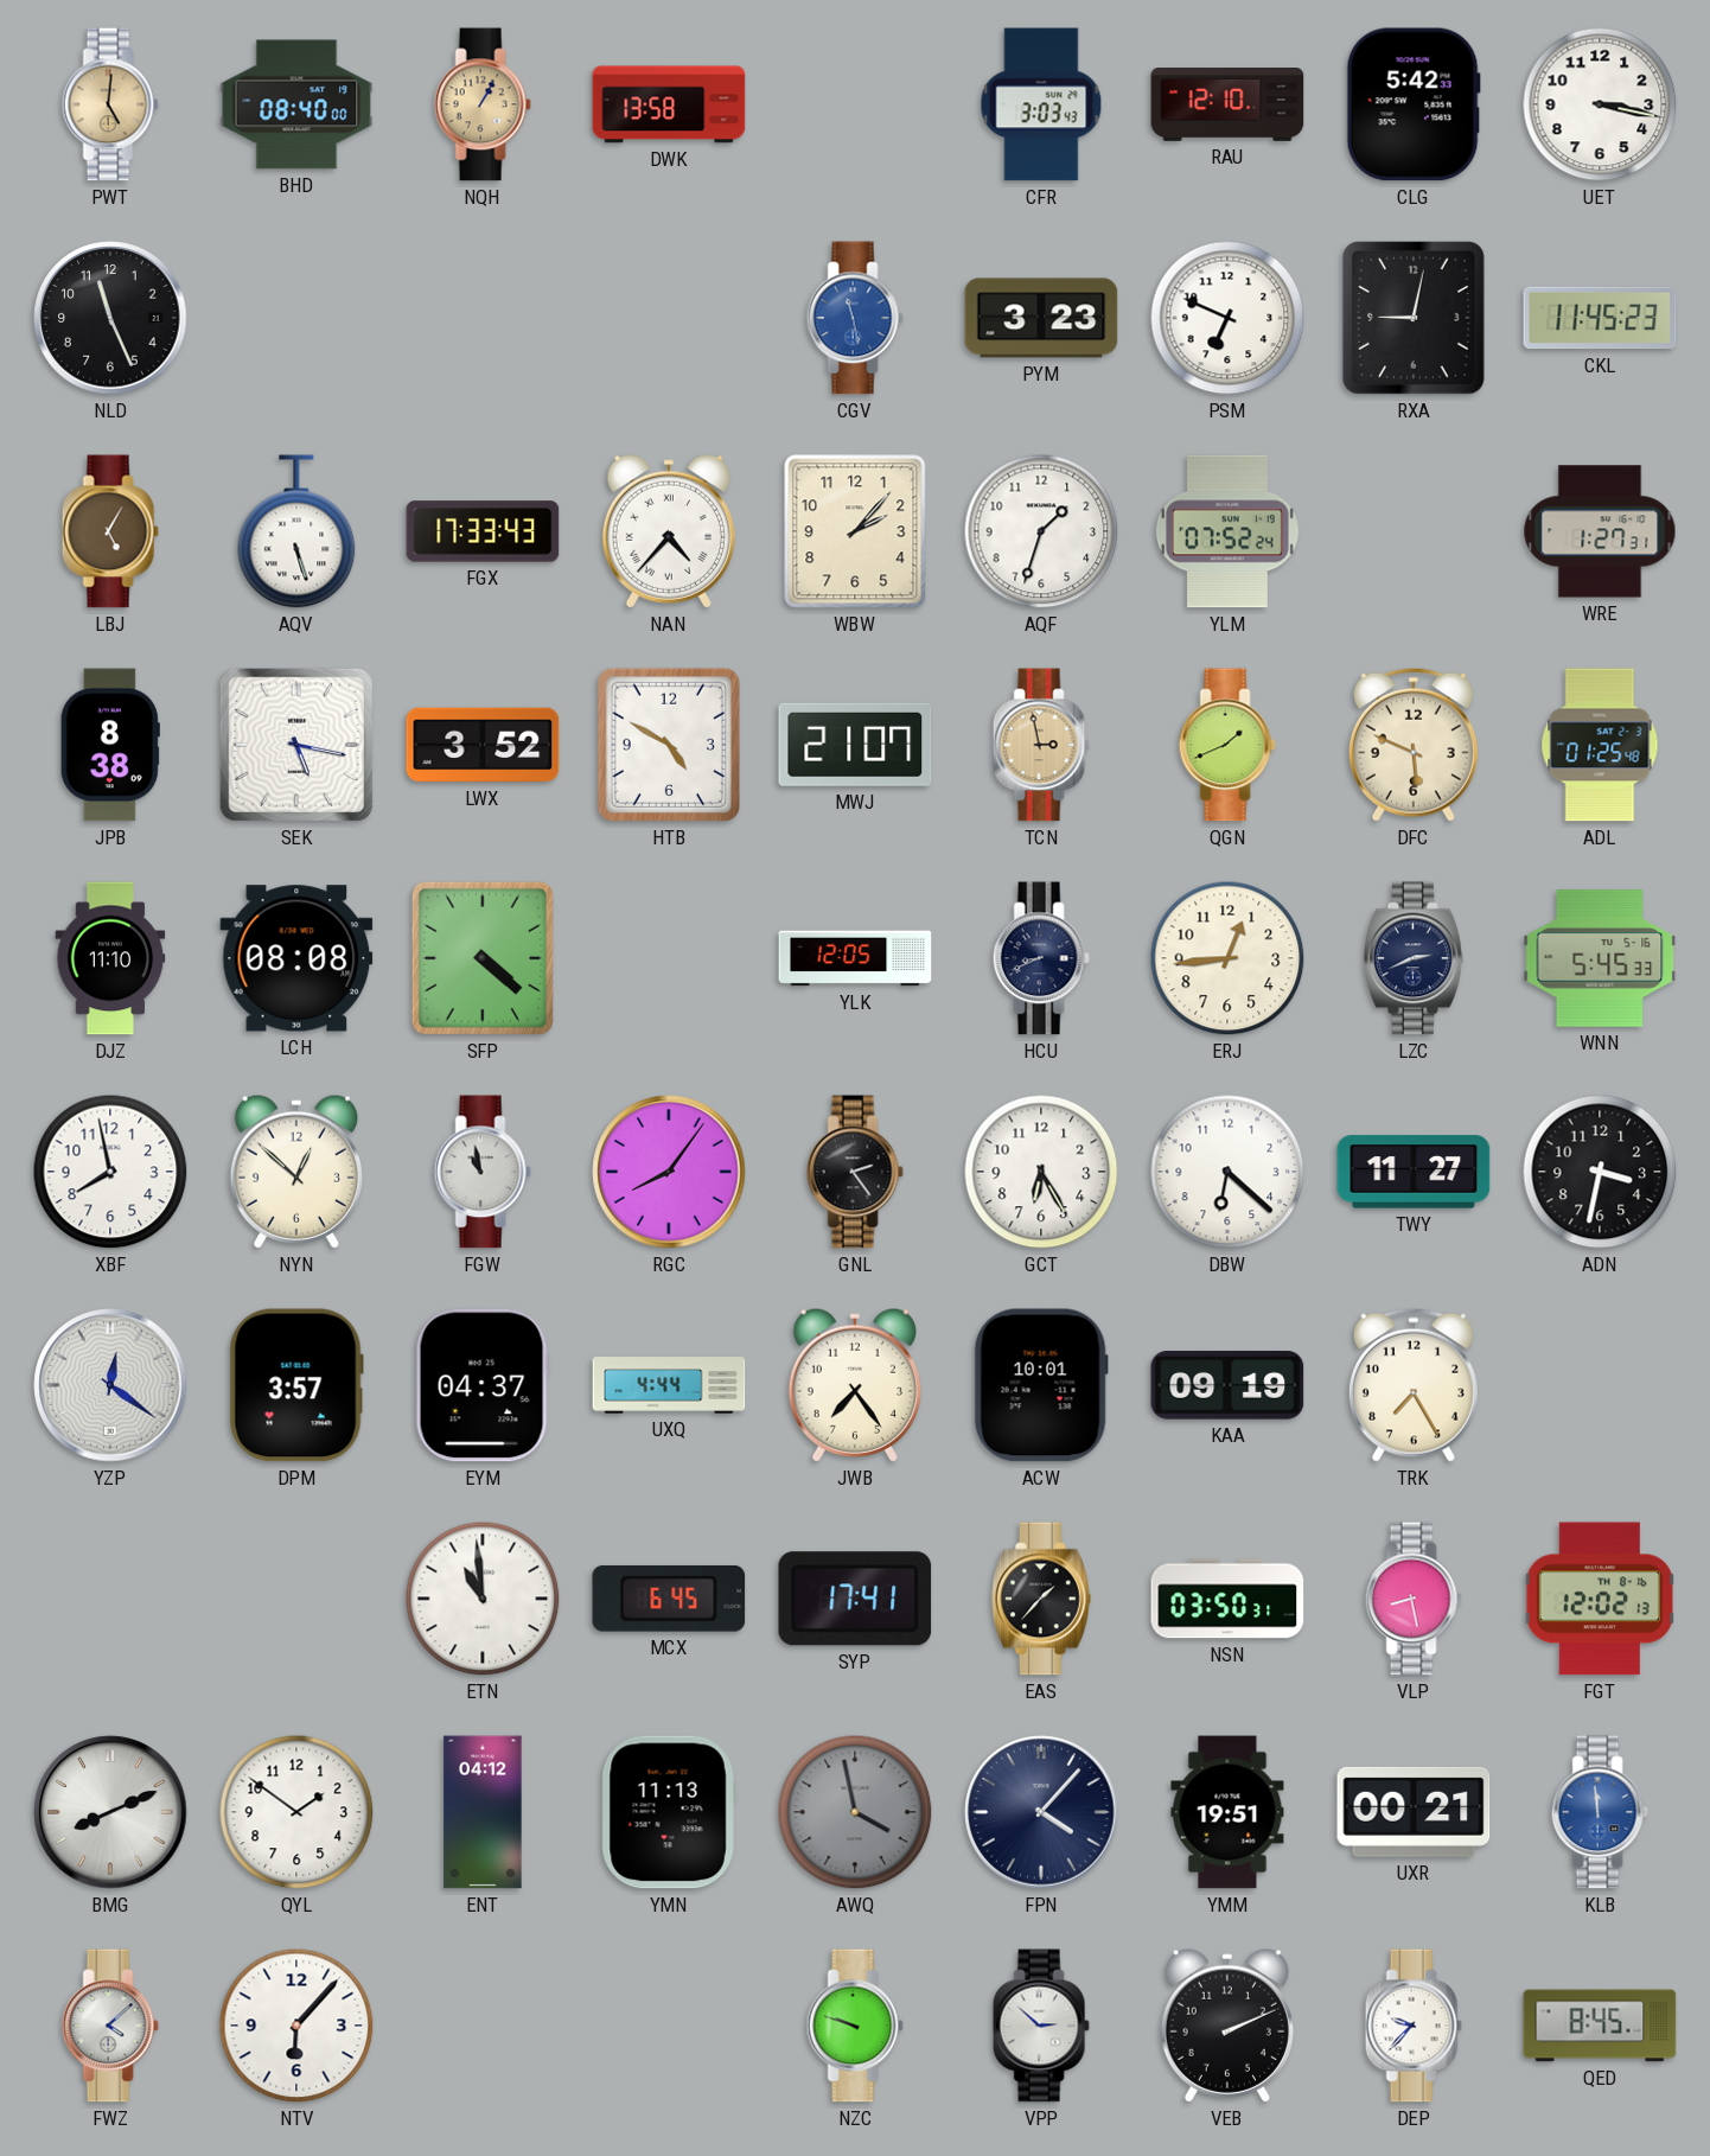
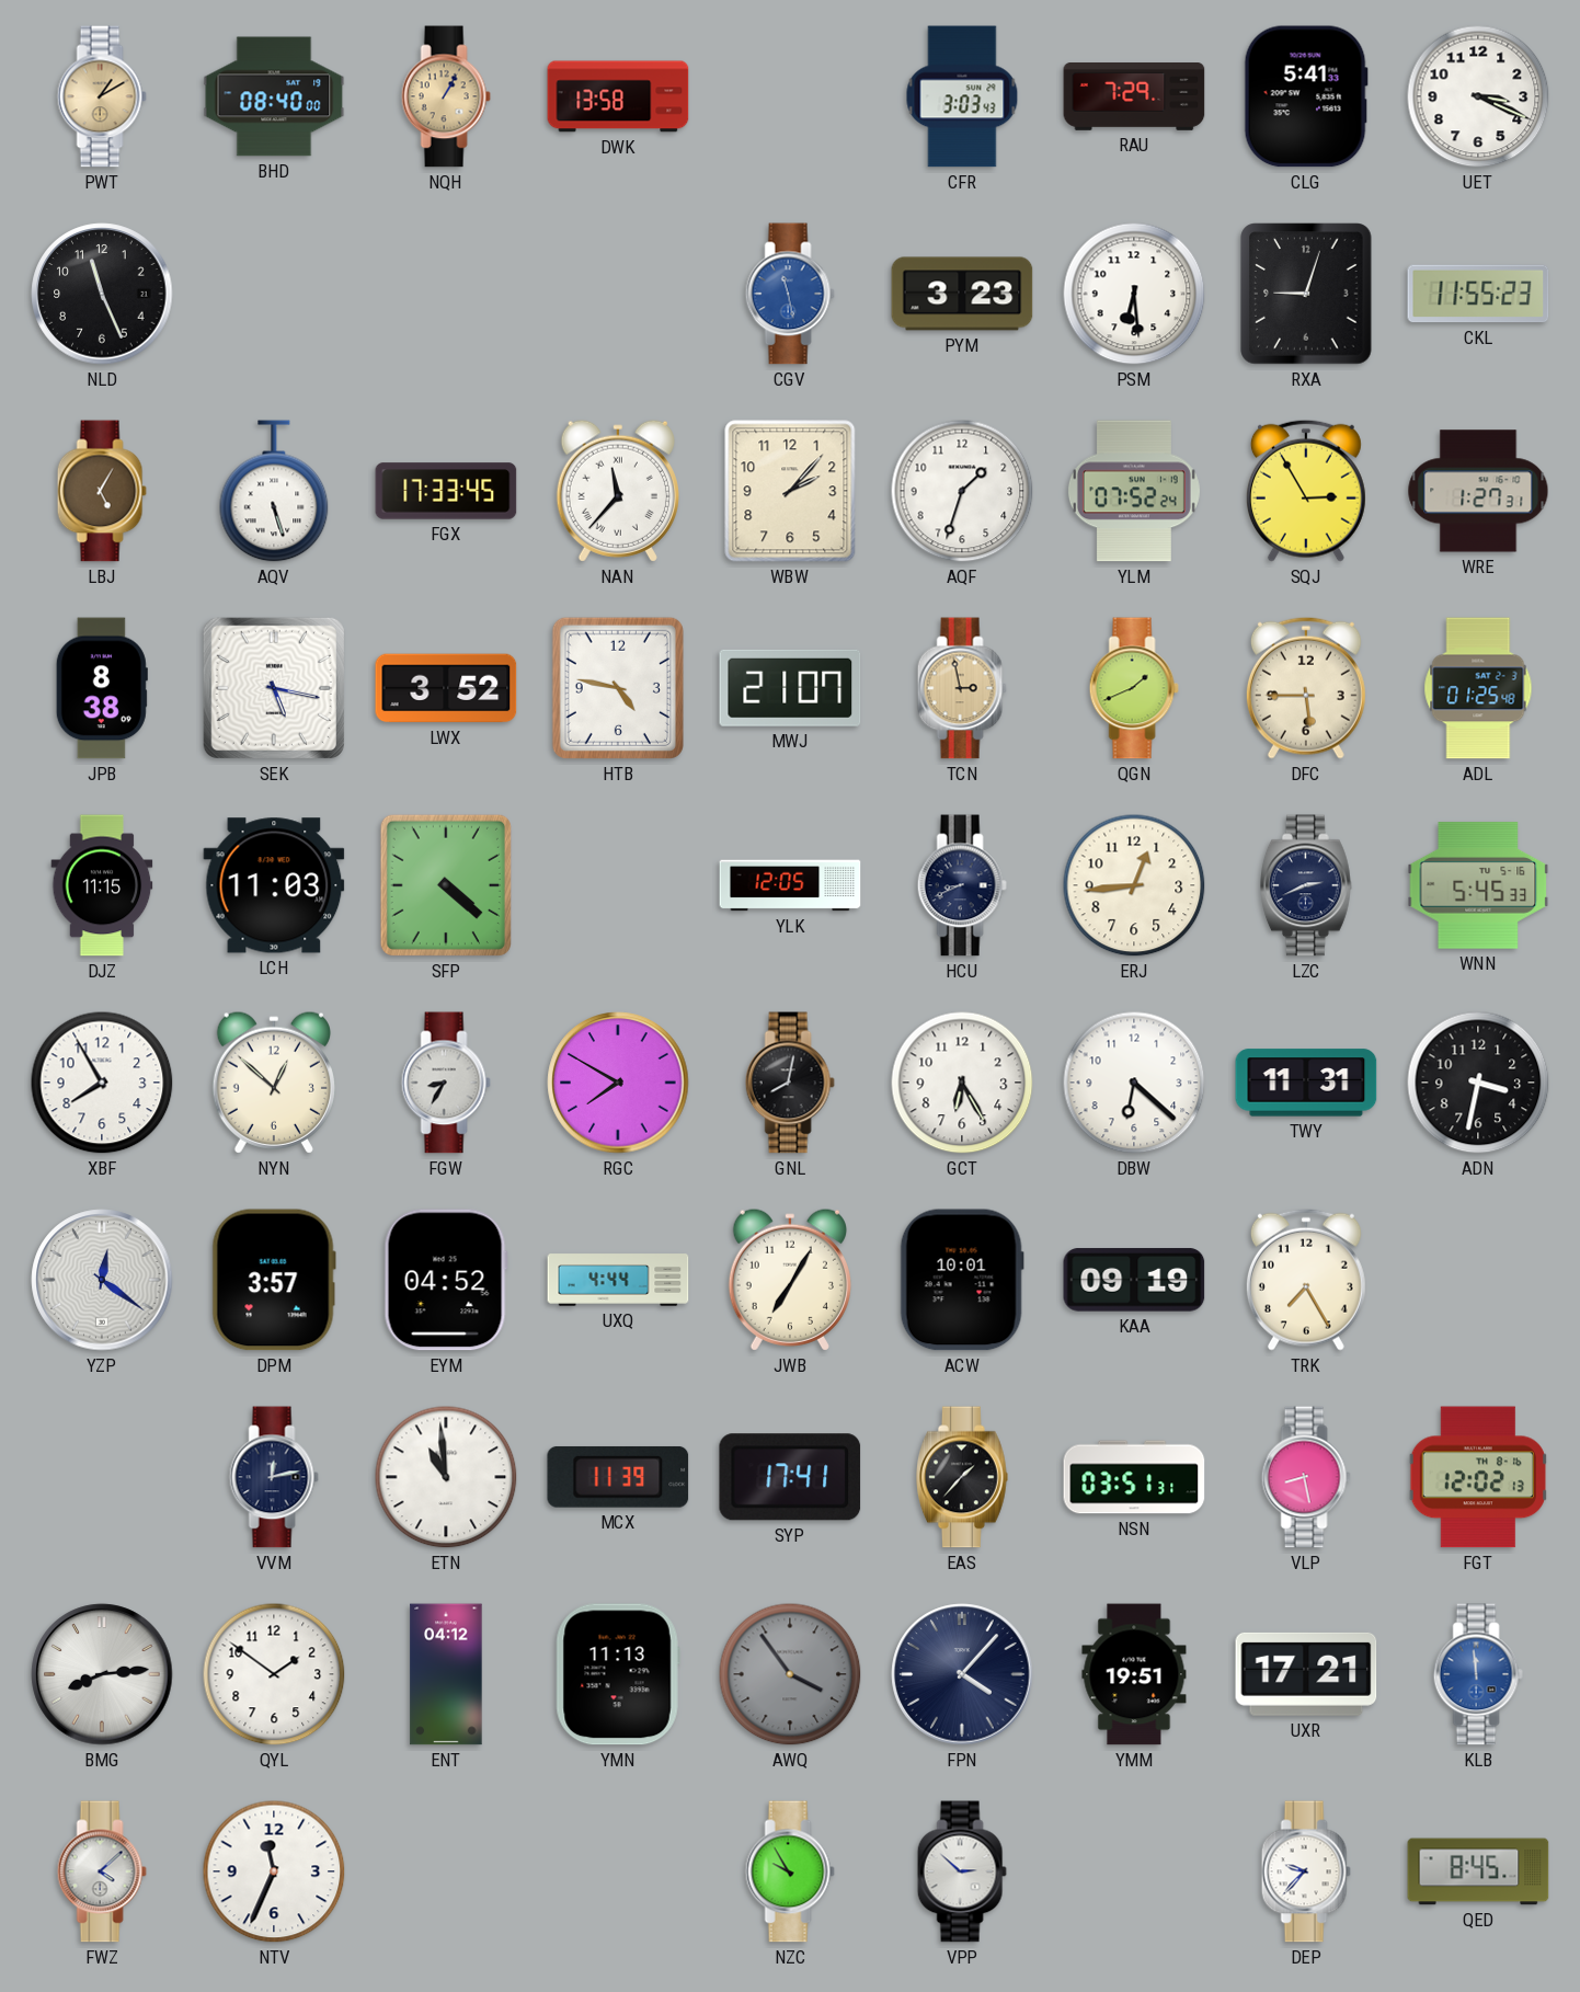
PWT: 5:01 -> 1:10
RAU: 12:10 -> 7:29
CLG: 5:42 -> 5:41
UET: 3:17 -> 3:19
PSM: 6:49 -> 6:29
RXA: 9:02 -> 9:03
CKL: 11:45 -> 11:55
FGX: 17:33:43 -> 17:33:45
NAN: 4:37 -> 11:37
SQJ: none -> 2:55
HTB: 4:50 -> 4:47
DFC: 5:49 -> 5:45
DJZ: 11:10 -> 11:15
LCH: 08:08 -> 11:03
XBF: 7:58 -> 7:55
FGW: 10:58 -> 8:35
RGC: 8:06 -> 7:50
GNL: 2:24 -> 8:02
TWY: 11:27 -> 11:31
EYM: 04:37 -> 04:52
JWB: 7:24 -> 7:05
VVM: none -> 12:13
MCX: 6:45 -> 11:39
NSN: 03:50 -> 03:51
BMG: 8:11 -> 8:14
AWQ: 3:58 -> 3:54
UXR: 00:21 -> 17:21
NTV: 6:07 -> 11:34
NZC: 9:48 -> 9:55
VEB: 2:11 -> none
